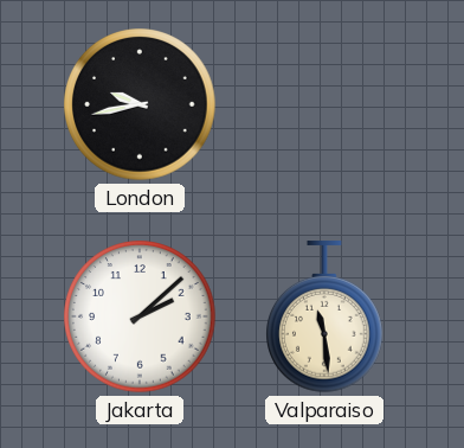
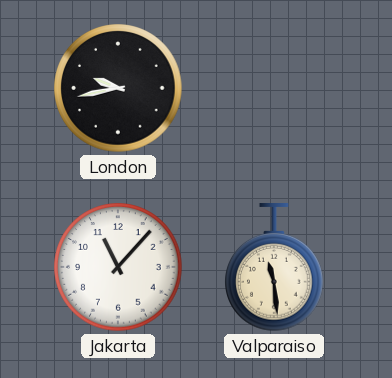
Jakarta: 2:08 -> 11:07
